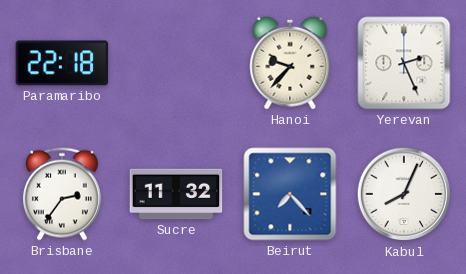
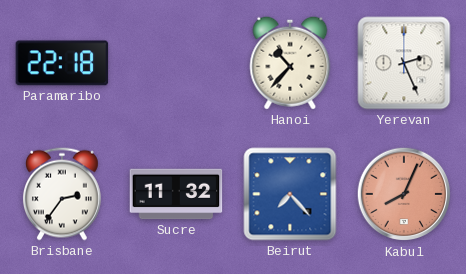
Hanoi: 9:37 -> 10:37
Kabul dial: white -> salmon
